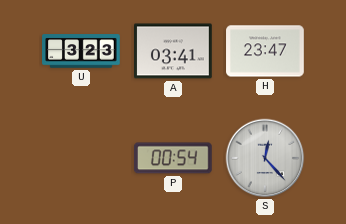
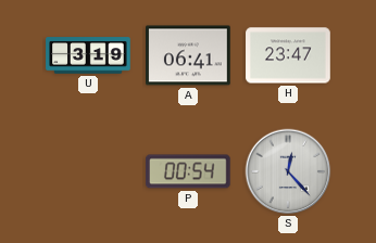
U: 3:23 -> 3:19
A: 03:41 -> 06:41
